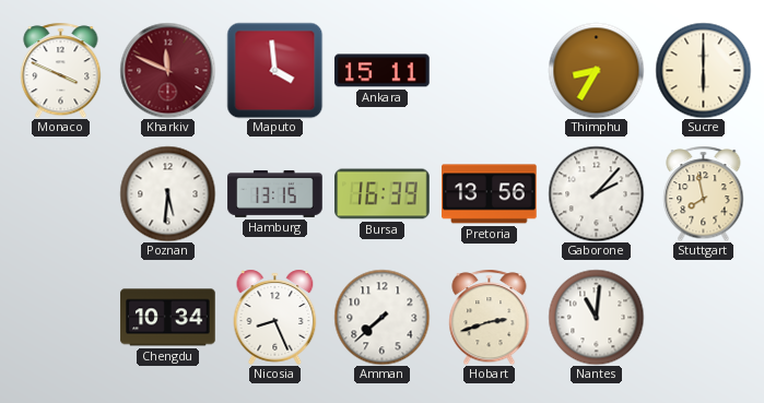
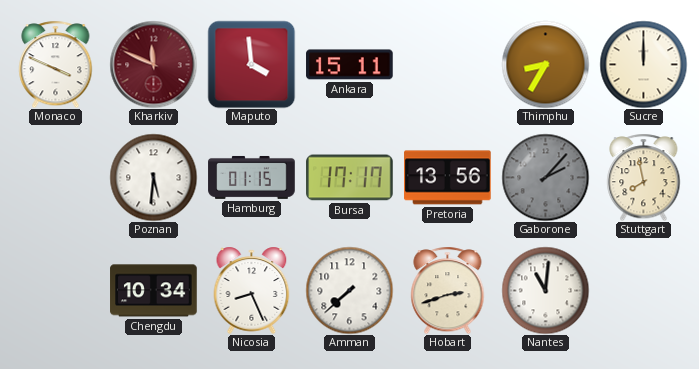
Sucre: 6:00 -> 12:00
Hamburg: 13:15 -> 01:15
Bursa: 16:39 -> 17:17
Gaborone dial: white -> grey
